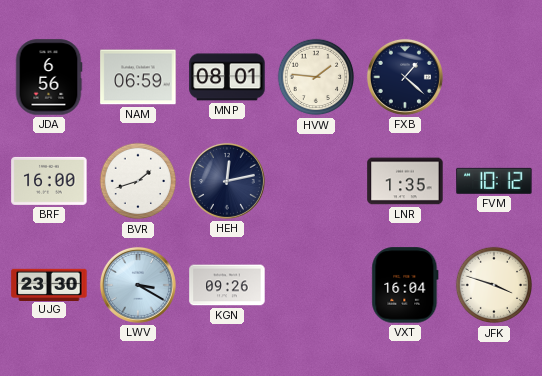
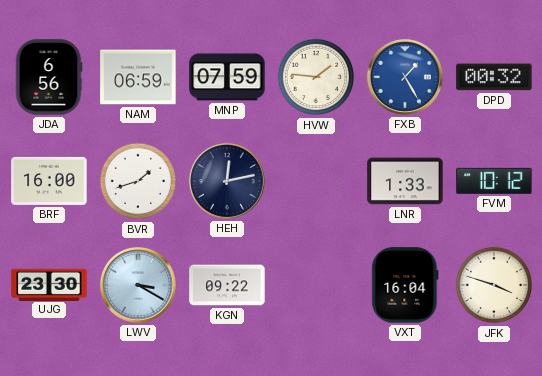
MNP: 08:01 -> 07:59
FXB: 1:22 -> 1:25
FXB dial: navy -> blue
DPD: none -> 00:32
LNR: 1:35 -> 1:33
KGN: 09:26 -> 09:22
